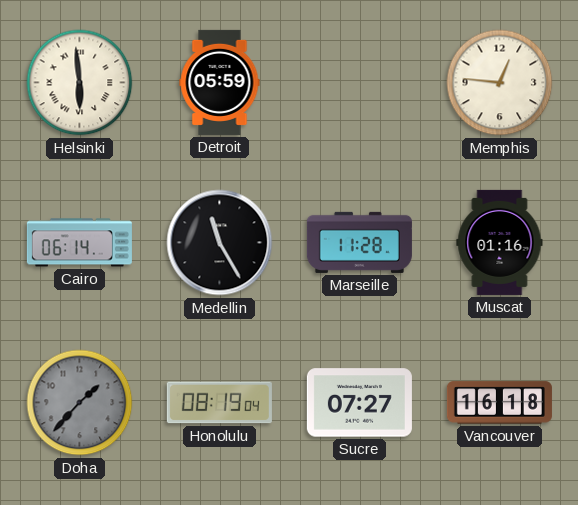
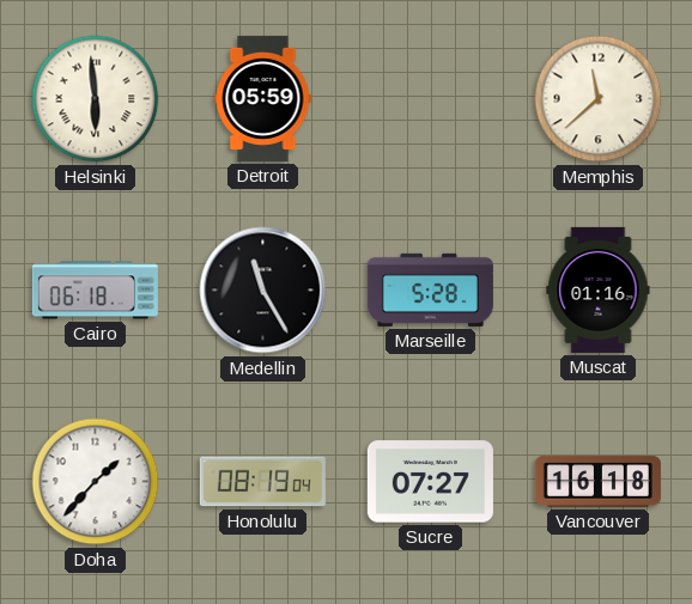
Memphis: 12:46 -> 11:38
Cairo: 06:14 -> 06:18
Marseille: 11:28 -> 5:28
Doha dial: grey -> white
